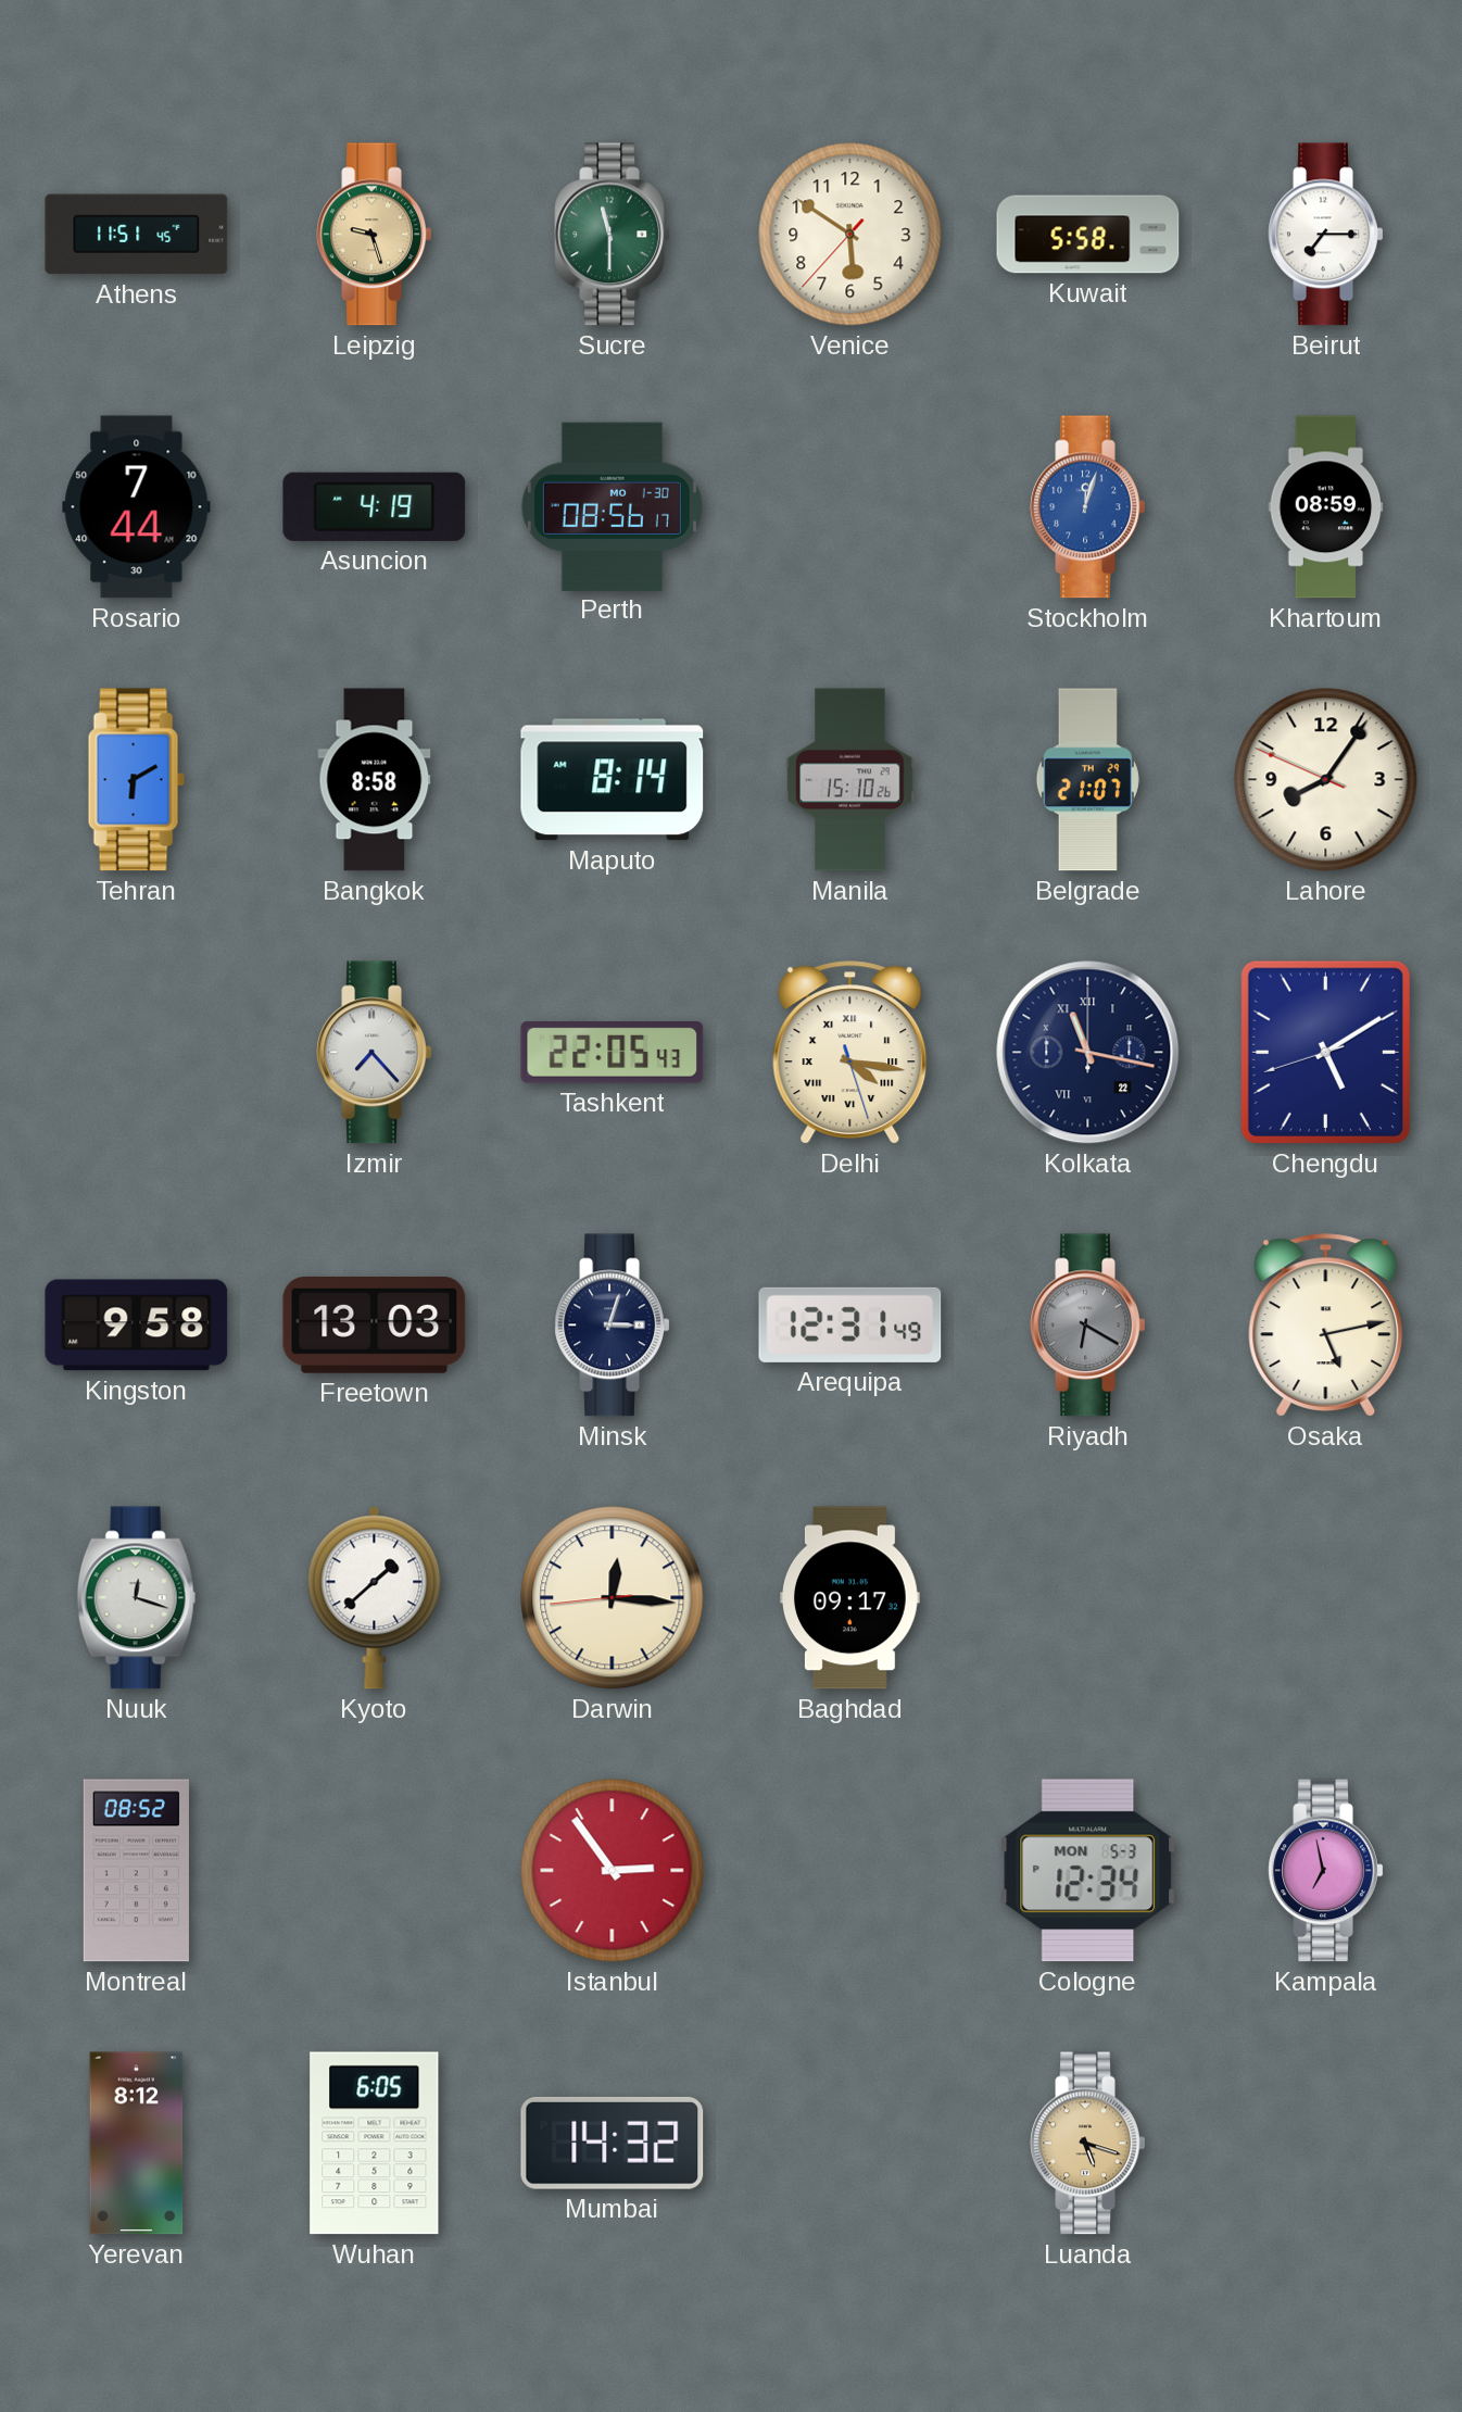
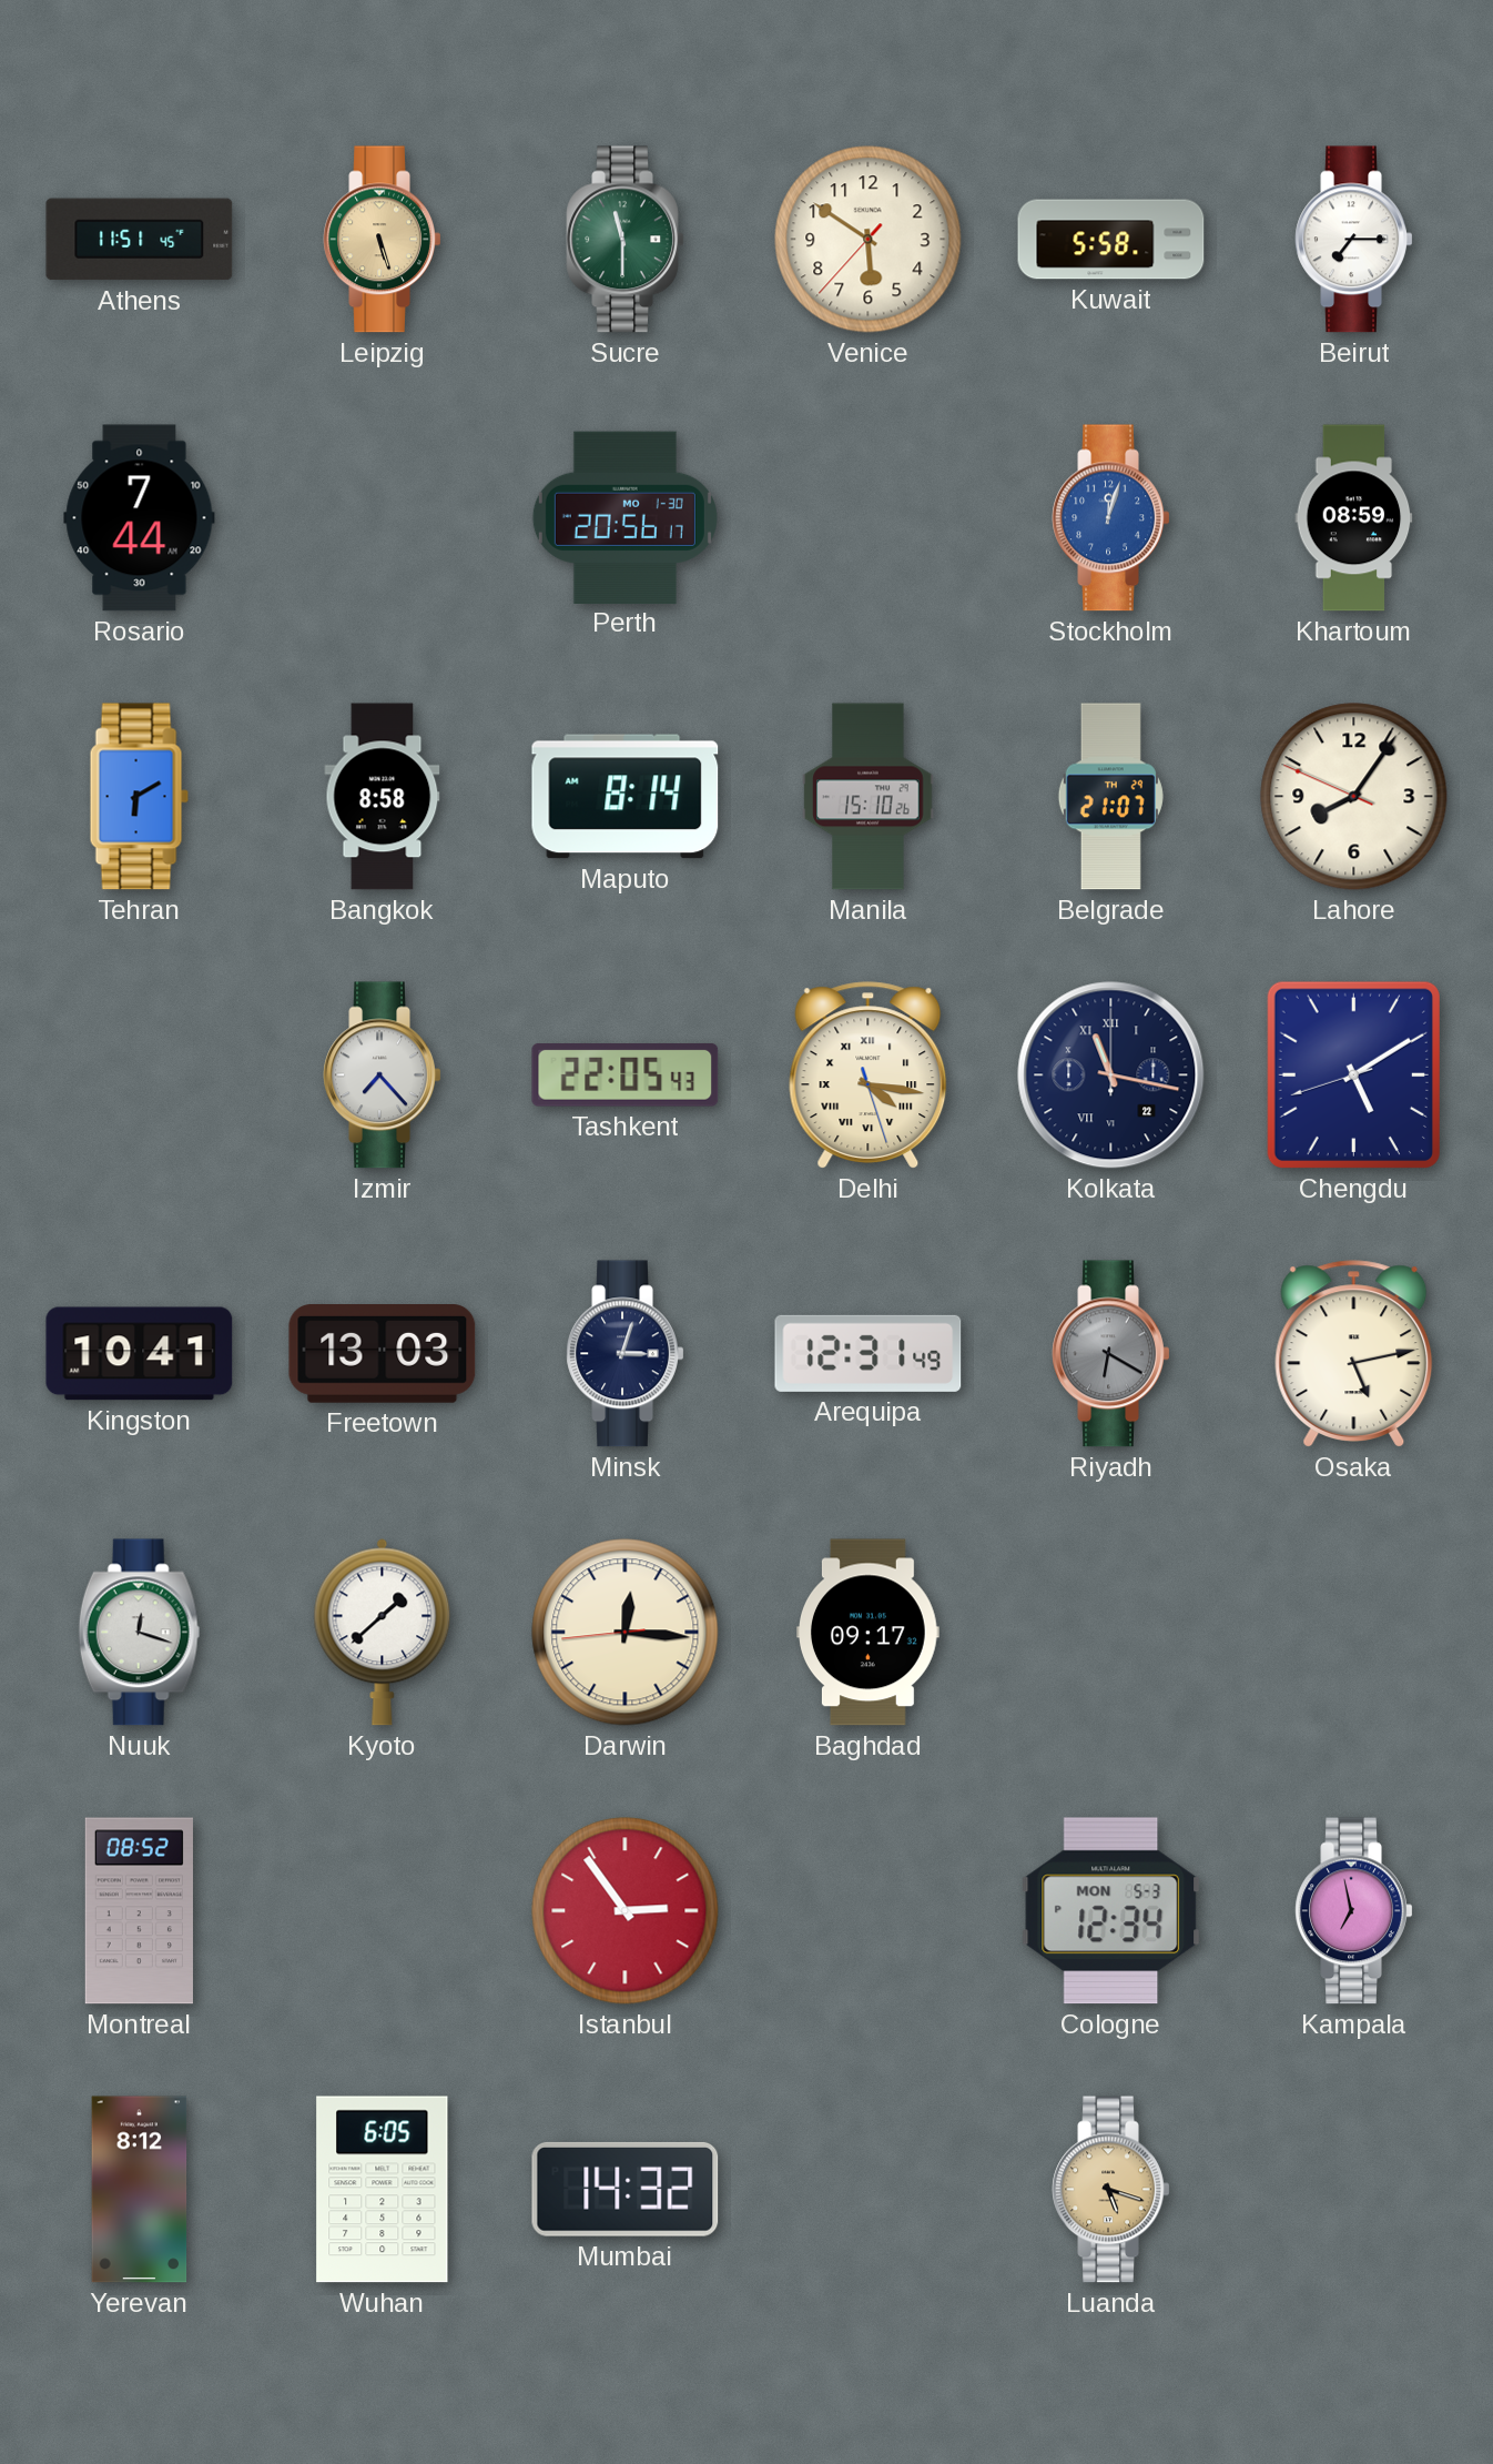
Leipzig: 9:27 -> 5:27
Asuncion: 4:19 -> none
Perth: 08:56 -> 20:56
Kingston: 9:58 -> 10:41
